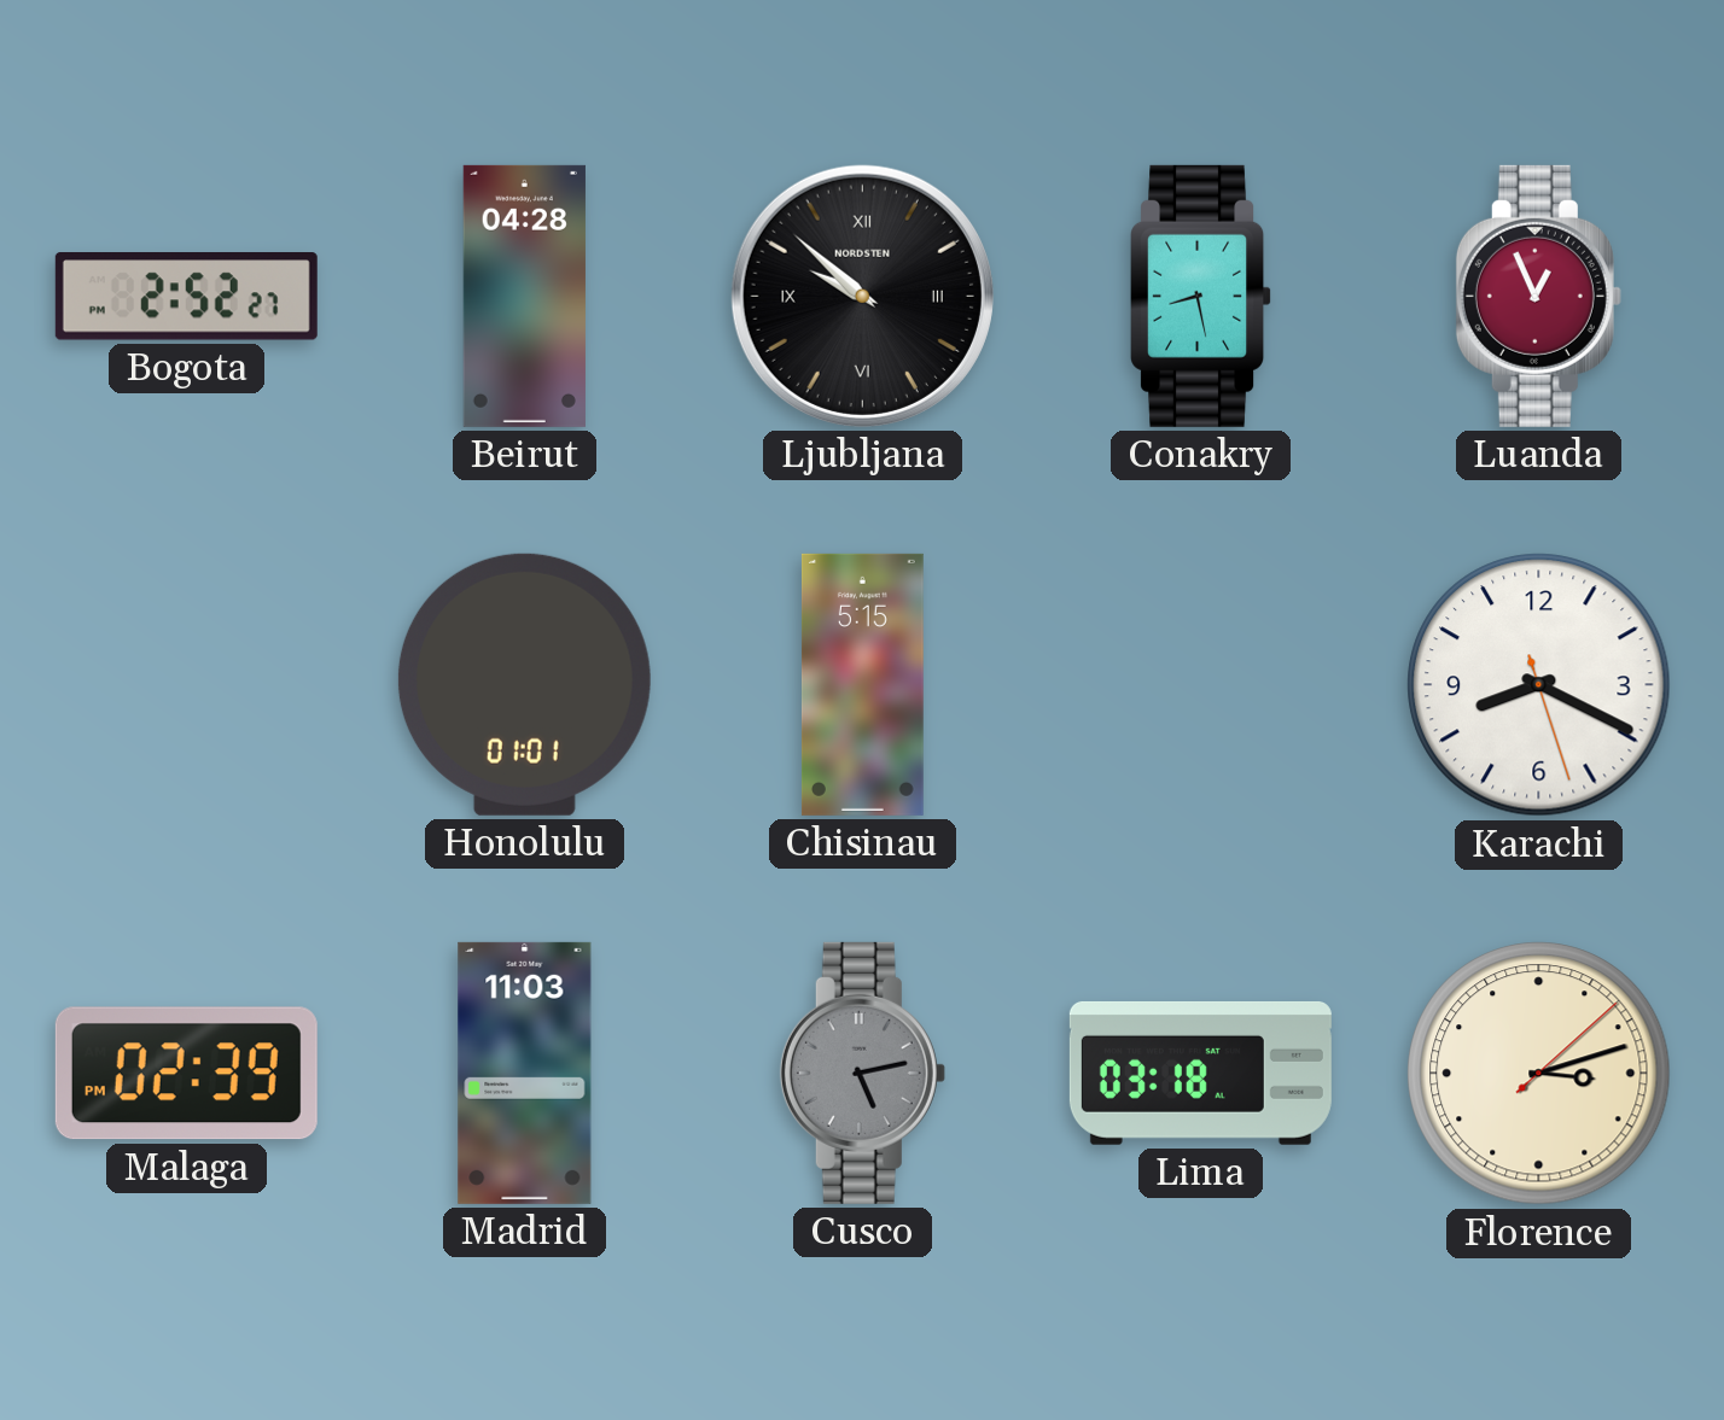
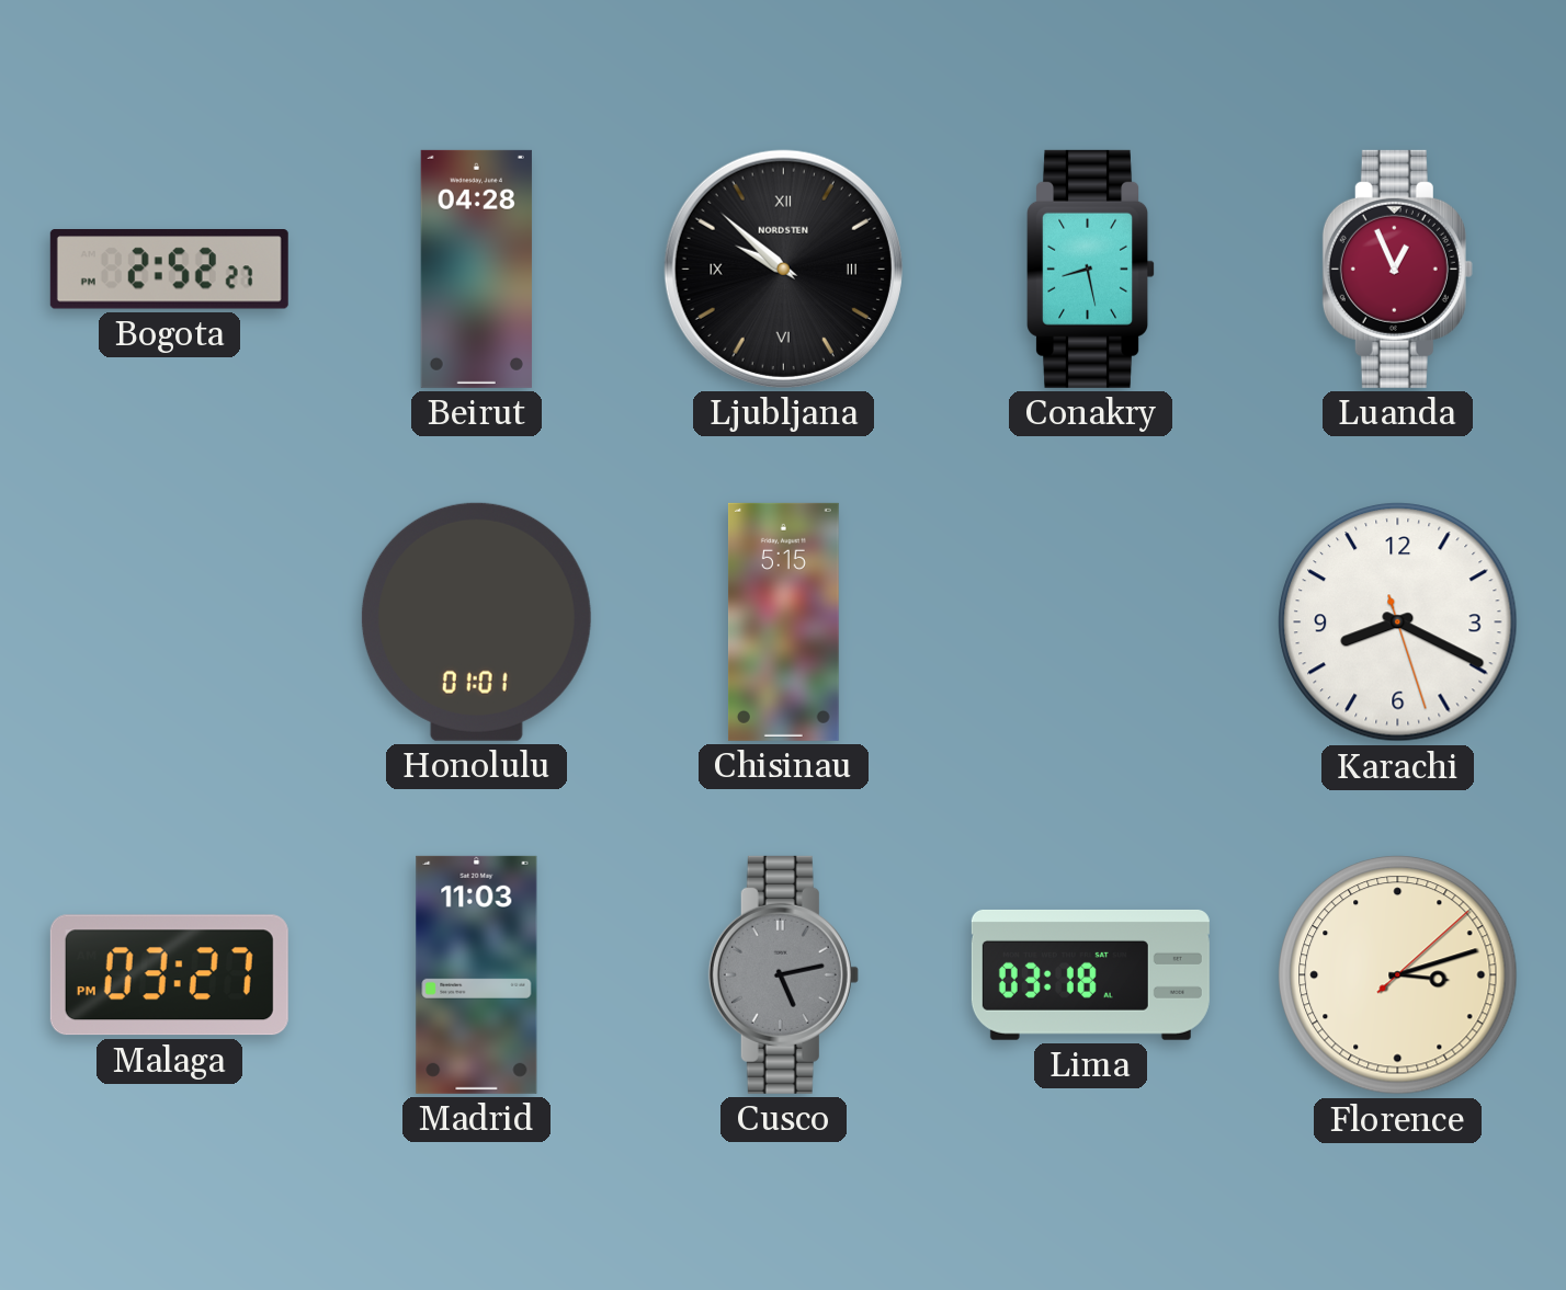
Malaga: 02:39 -> 03:27
